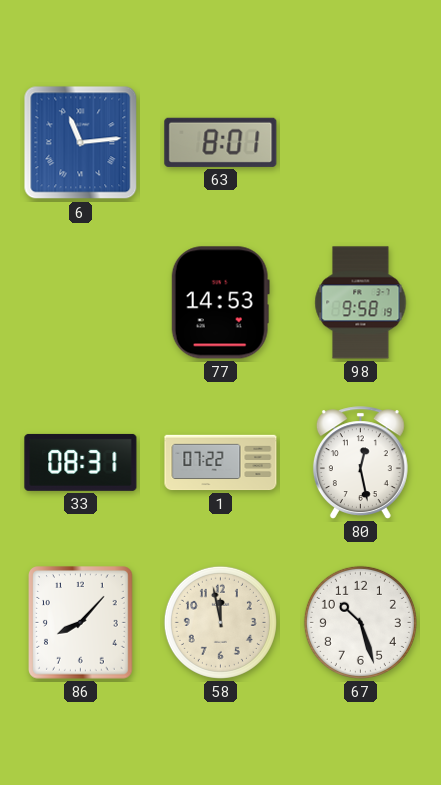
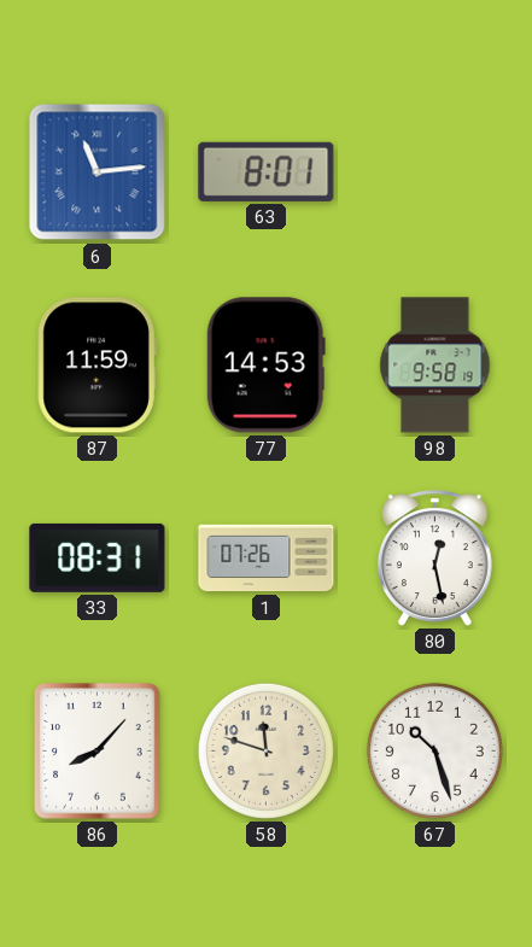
87: none -> 11:59
1: 07:22 -> 07:26
58: 11:58 -> 11:48
